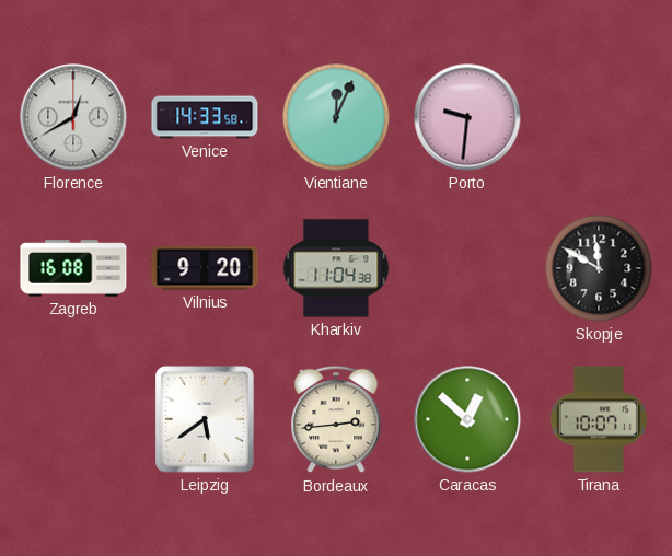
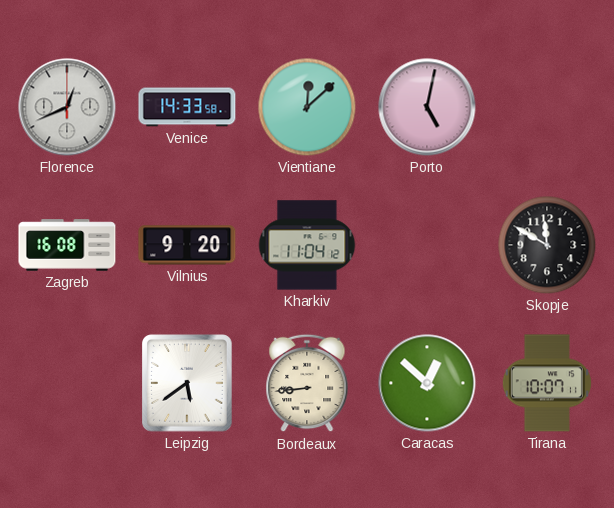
Florence: 12:40 -> 12:41
Vientiane: 12:04 -> 12:08
Porto: 9:31 -> 5:02
Kharkiv: 11:04:38 -> 11:04:12
Bordeaux: 2:44 -> 8:44
